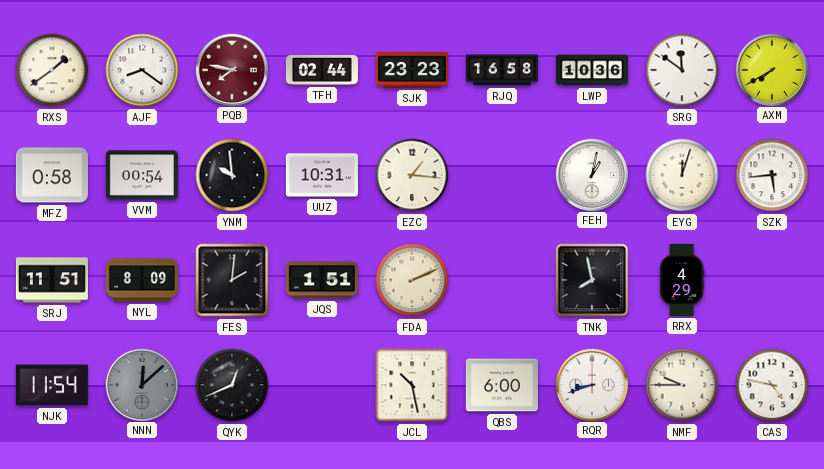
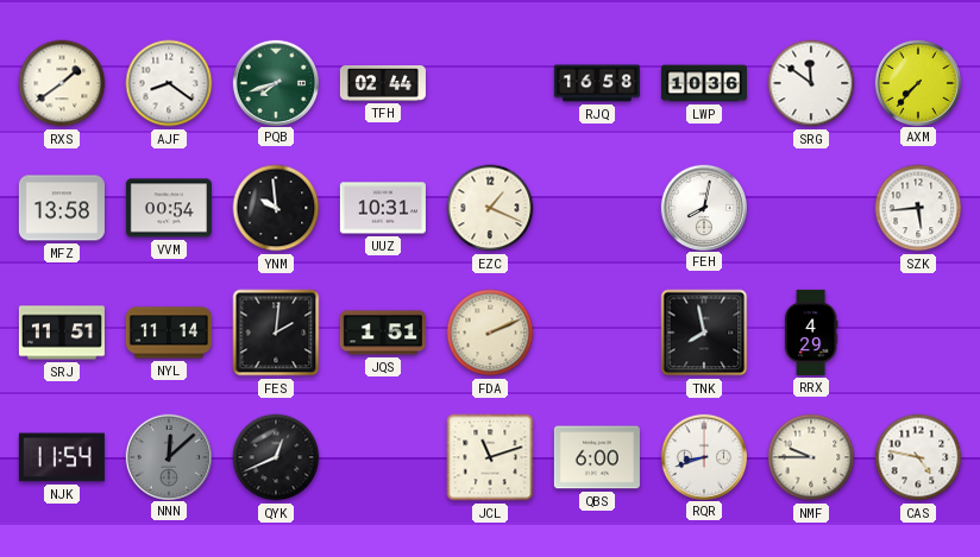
PQB: 7:47 -> 7:42
PQB dial: burgundy -> green
SJK: 23:23 -> none
AXM: 7:40 -> 7:37
MFZ: 0:58 -> 13:58
EZC: 1:16 -> 1:19
FEH: 1:02 -> 8:02
EYG: 12:03 -> none
NYL: 8:09 -> 11:14
JCL: 10:28 -> 11:12
